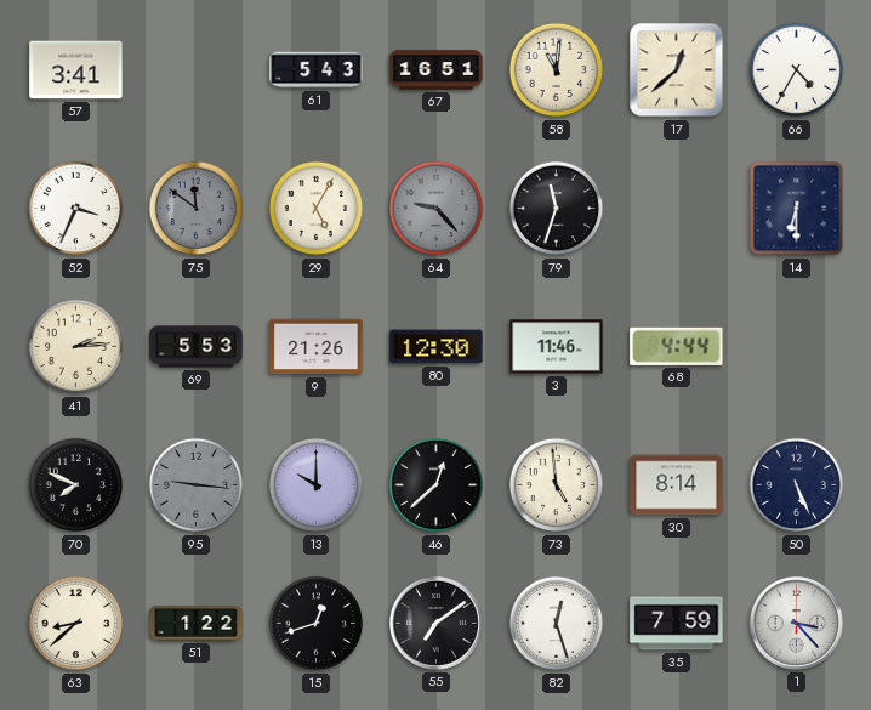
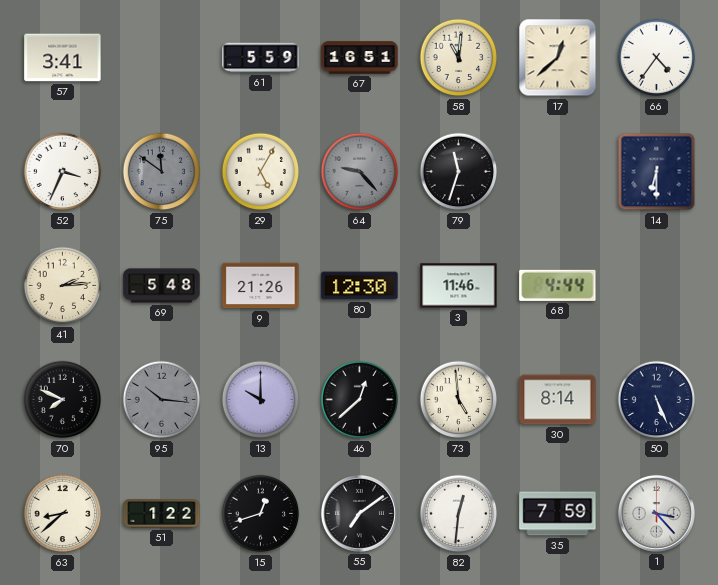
61: 5:43 -> 5:59
66: 4:35 -> 4:36
69: 5:53 -> 5:48
95: 9:16 -> 10:16
82: 12:27 -> 12:31
